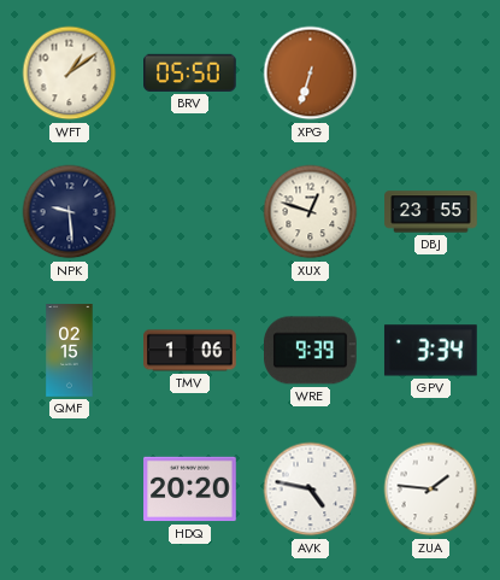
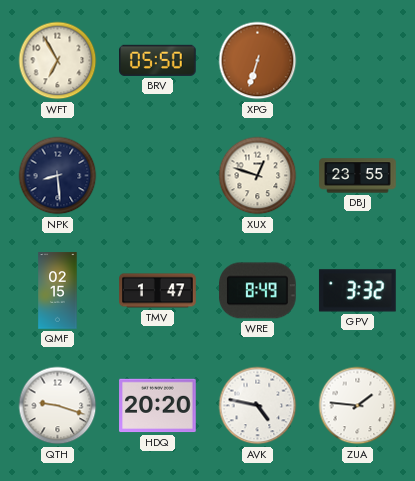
WFT: 1:09 -> 6:55
NPK: 9:29 -> 8:29
TMV: 1:06 -> 1:47
WRE: 9:39 -> 8:49
GPV: 3:34 -> 3:32
QTH: none -> 9:18
